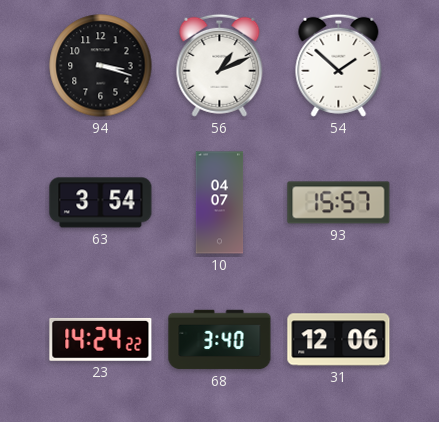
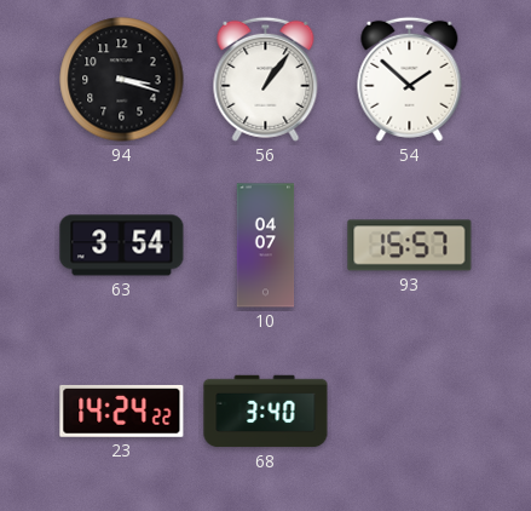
56: 1:11 -> 1:06
31: 12:06 -> none
